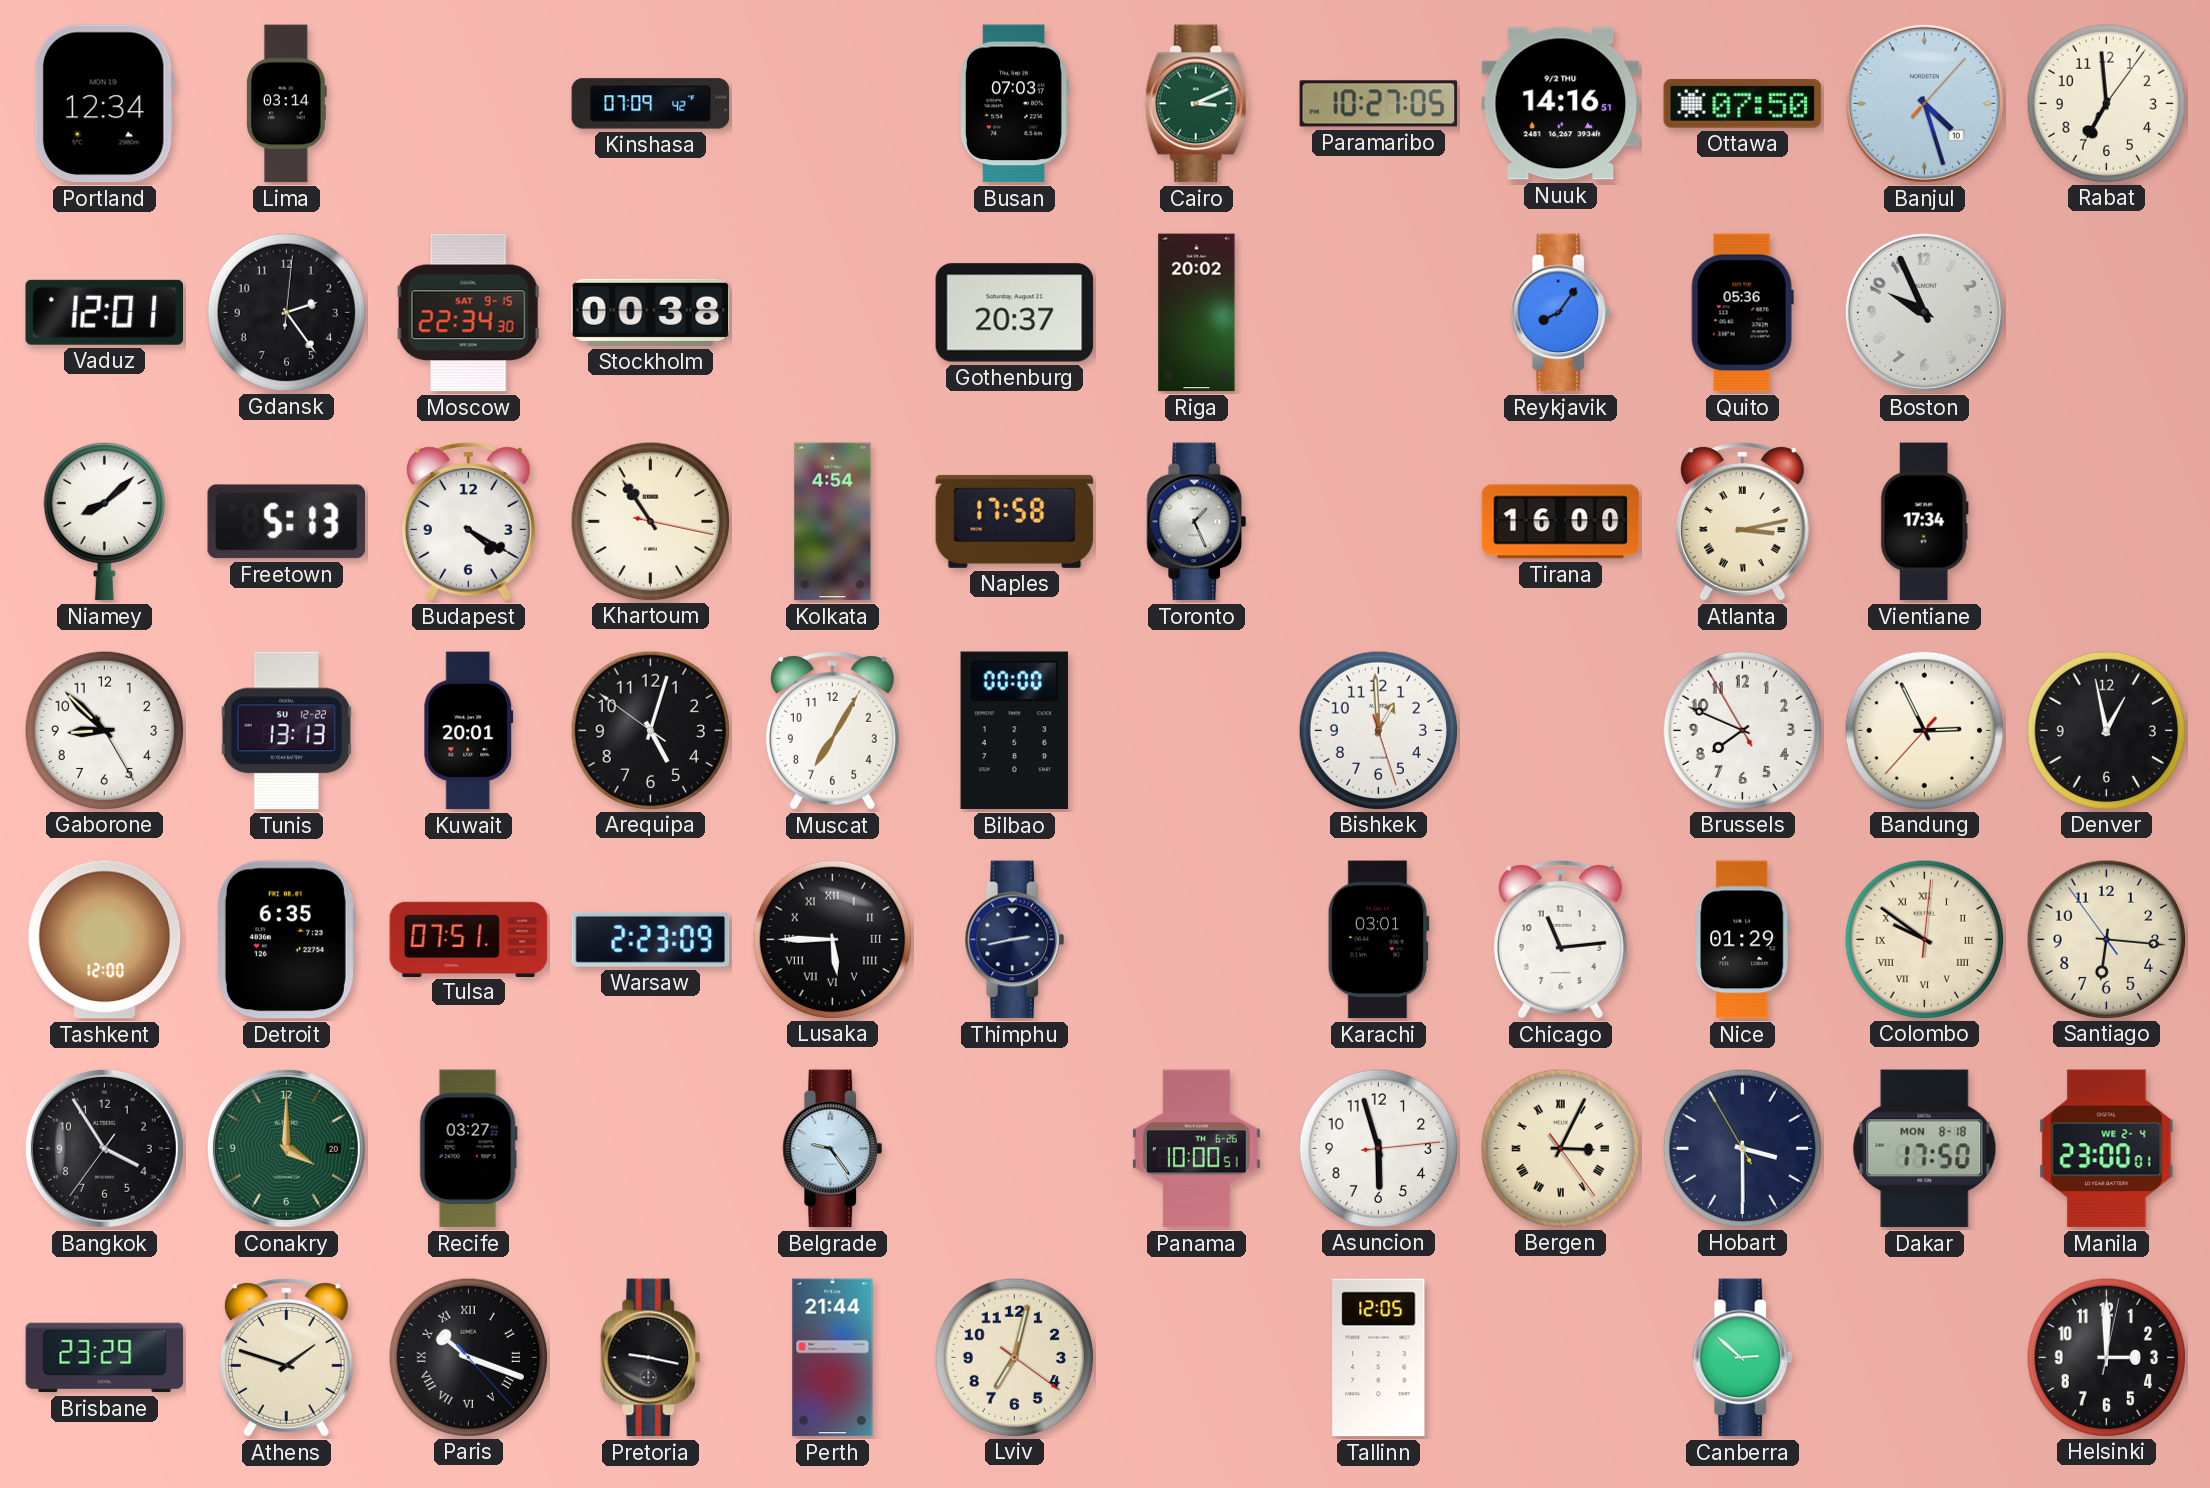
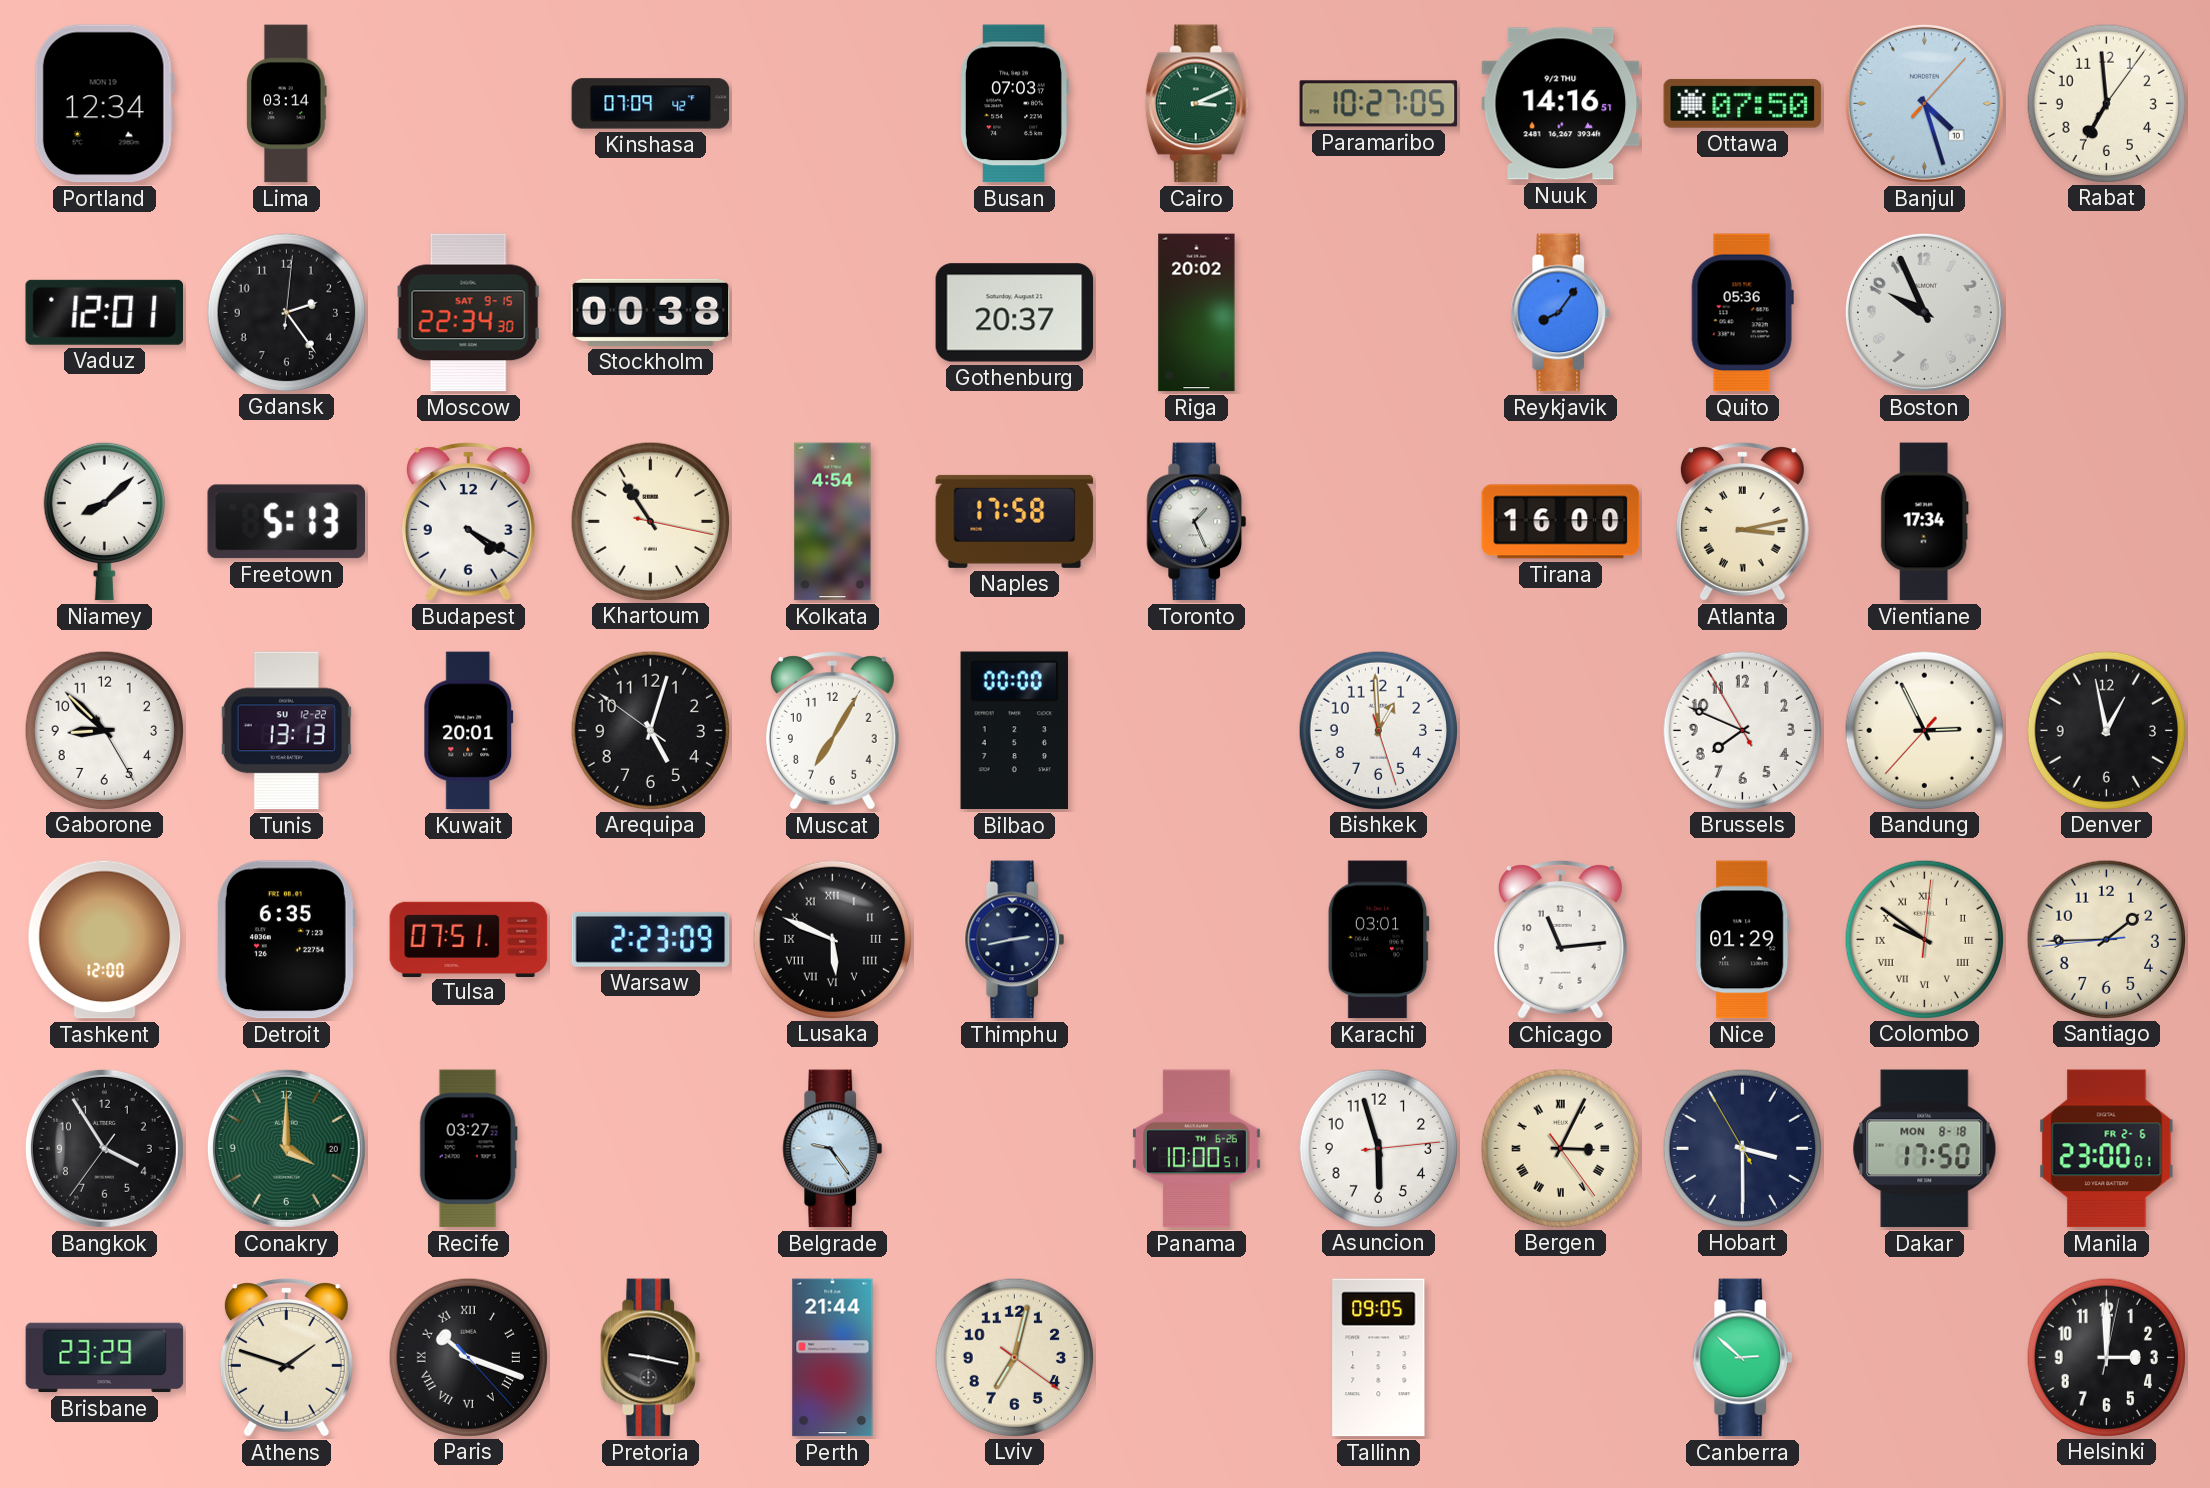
Lusaka: 5:45 -> 5:49
Santiago: 6:15 -> 1:44
Manila date: WE 2-4 -> FR 2-6
Tallinn: 12:05 -> 09:05
